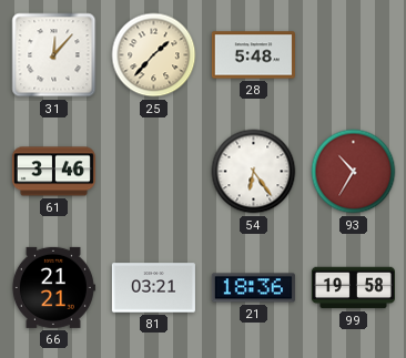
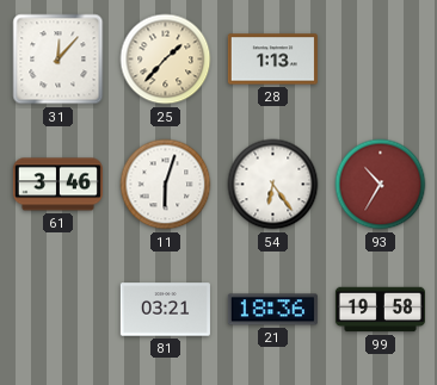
28: 5:48 -> 1:13
11: none -> 6:03
66: 21:21 -> none
